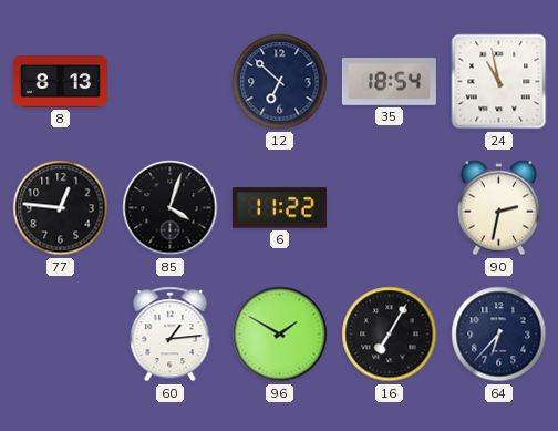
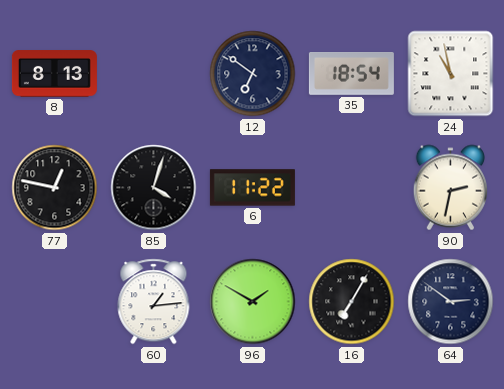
12: 6:52 -> 6:51
77: 12:46 -> 12:47
64: 6:37 -> 2:51
